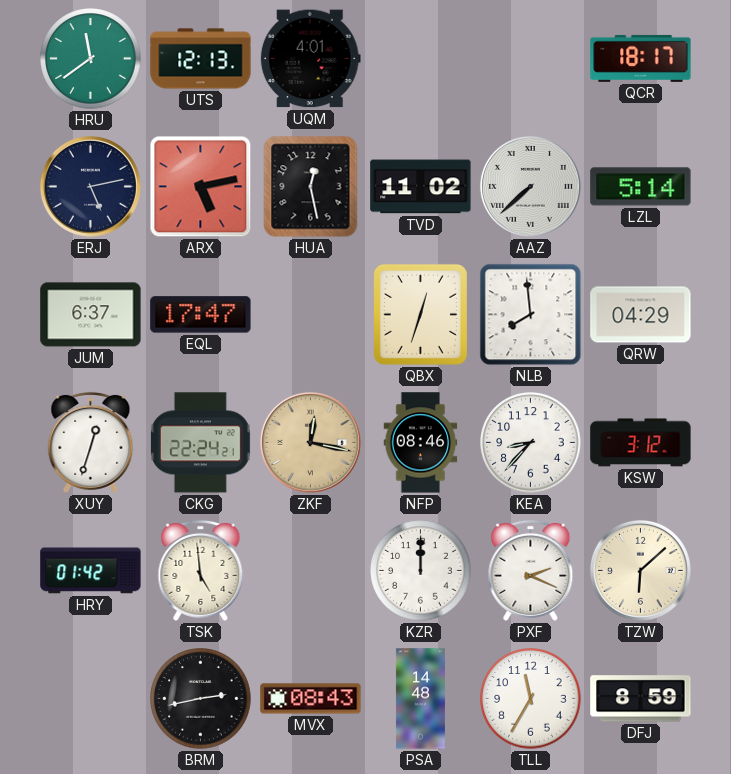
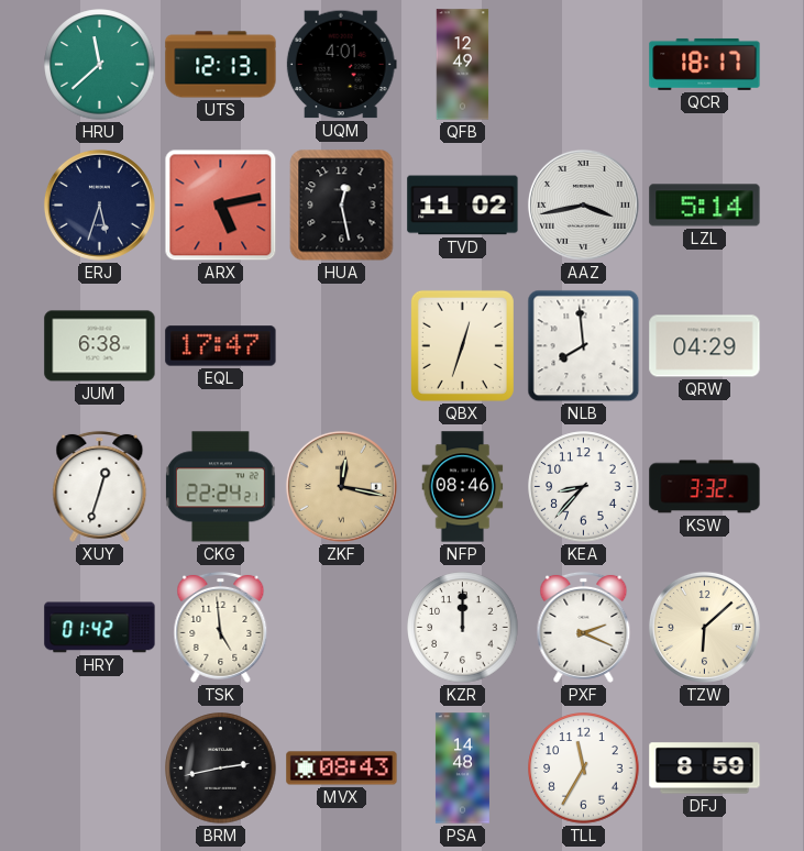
HRU: 11:39 -> 11:38
QFB: none -> 12:49
ERJ: 5:13 -> 5:33
AAZ: 7:38 -> 3:43
JUM: 6:37 -> 6:38
KSW: 3:12 -> 3:32
